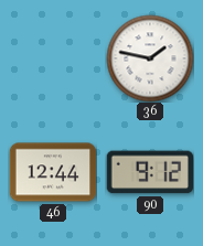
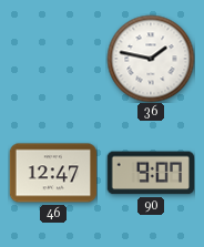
46: 12:44 -> 12:47
90: 9:12 -> 9:07
